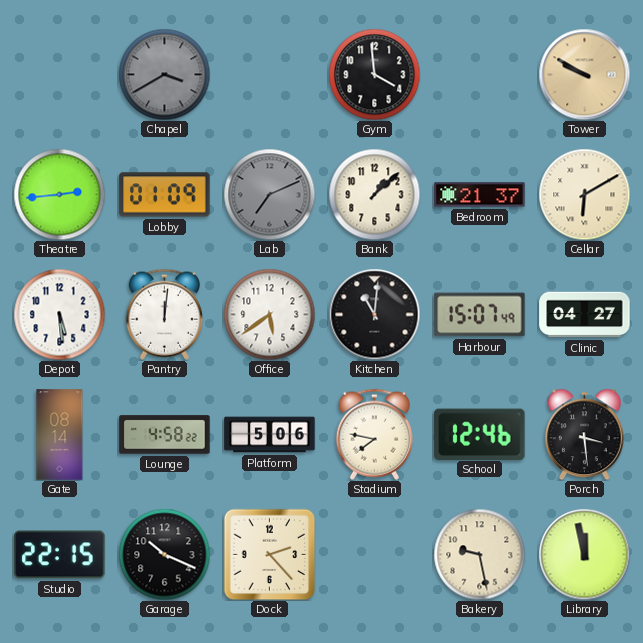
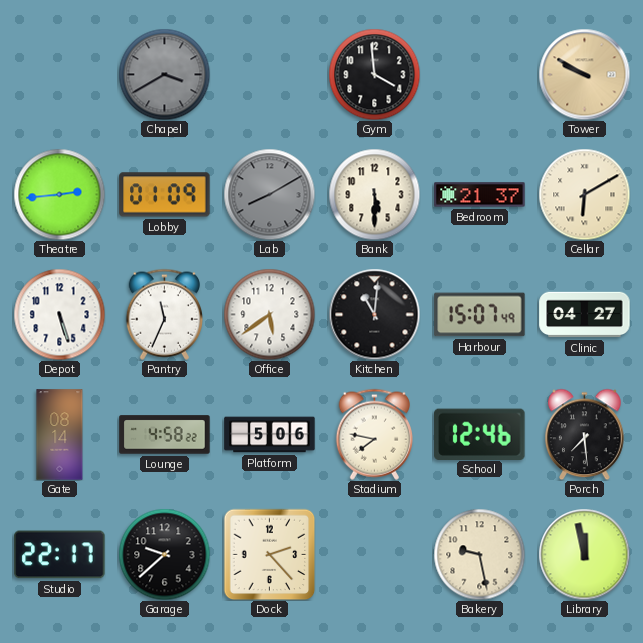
Lab: 7:11 -> 8:10
Bank: 1:08 -> 5:30
Depot: 5:29 -> 5:27
Pantry: 12:01 -> 11:34
Porch: 3:29 -> 7:29
Studio: 22:15 -> 22:17
Garage: 10:19 -> 9:38
